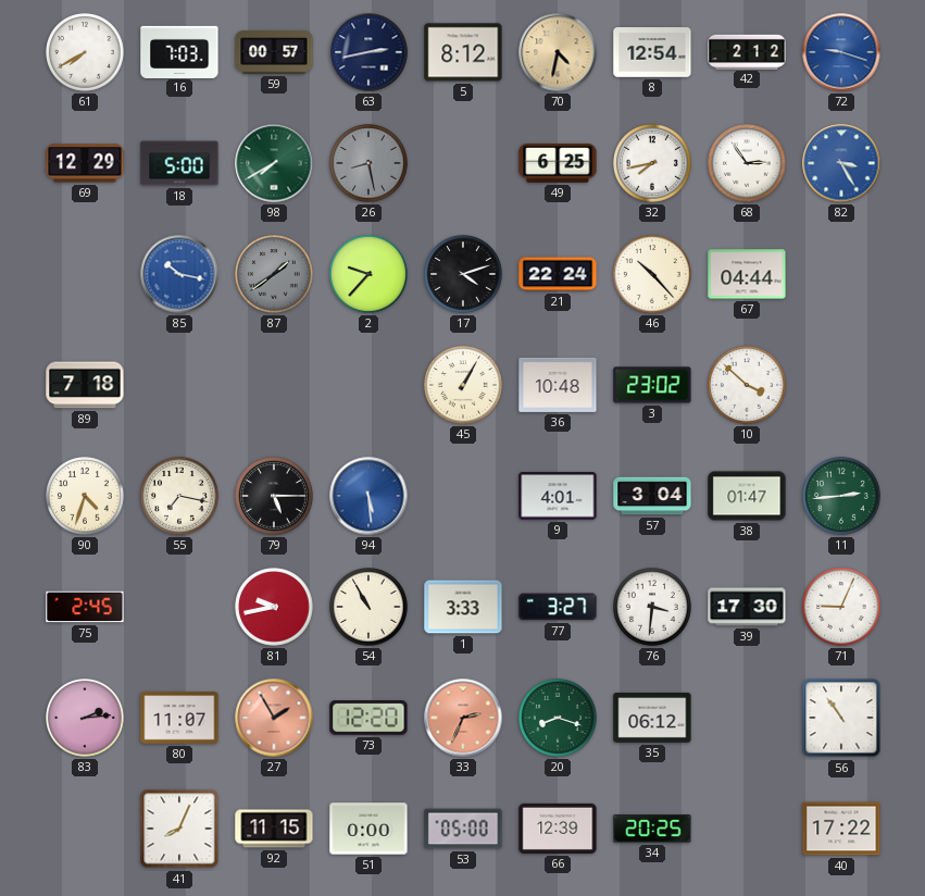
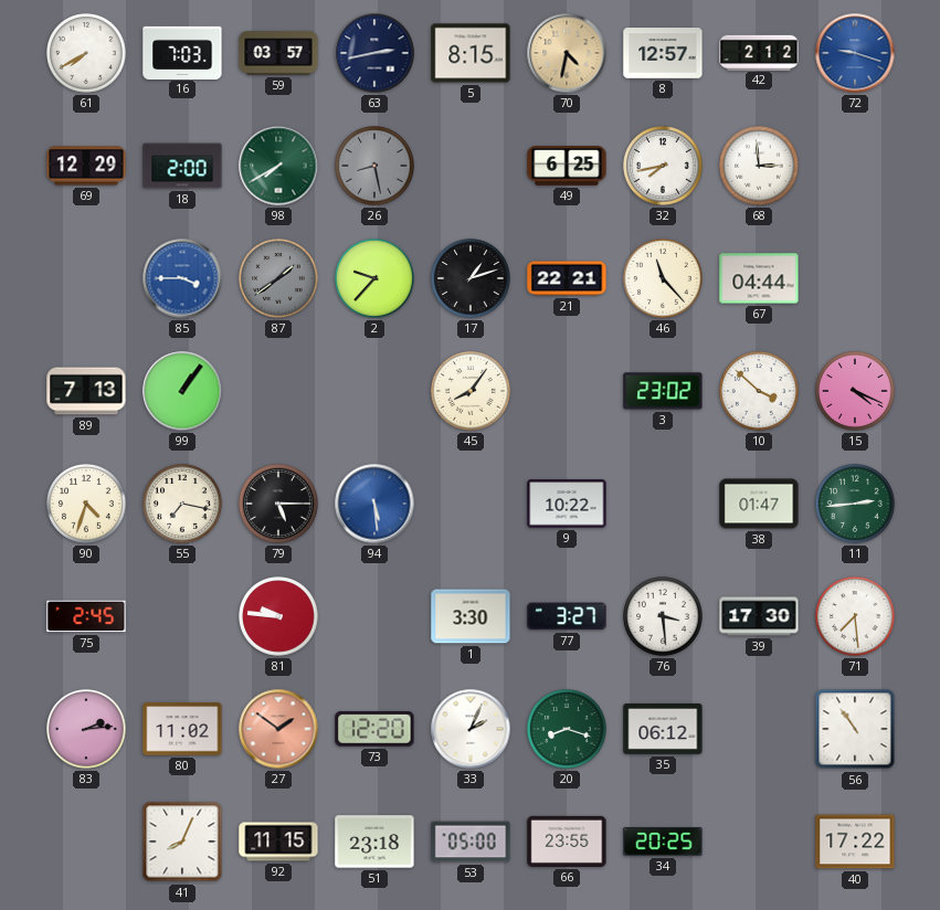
59: 00:57 -> 03:57
5: 8:12 -> 8:15
8: 12:54 -> 12:57
18: 5:00 -> 2:00
68: 2:54 -> 2:59
82: 3:25 -> none
85: 10:17 -> 3:45
17: 4:12 -> 1:12
21: 22:24 -> 22:21
46: 10:23 -> 11:23
89: 7:18 -> 7:13
99: none -> 1:06
45: 1:05 -> 8:06
36: 10:48 -> none
15: none -> 4:19
9: 4:01 -> 10:22
57: 3:04 -> none
81: 9:43 -> 9:46
54: 10:55 -> none
1: 3:33 -> 3:30
76: 3:31 -> 3:29
71: 9:04 -> 7:29
80: 11:07 -> 11:02
27: 1:55 -> 1:51
33: 2:34 -> 2:04
33 dial: salmon -> white
51: 0:00 -> 23:18
66: 12:39 -> 23:55
